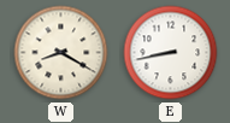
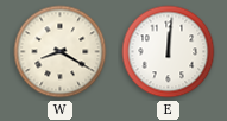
E: 8:43 -> 12:01
